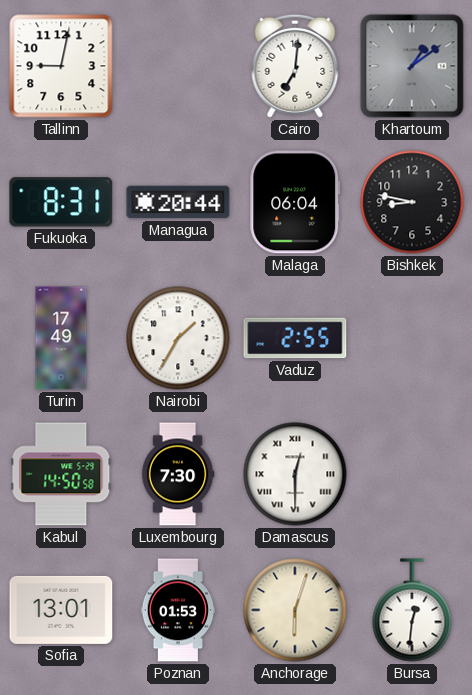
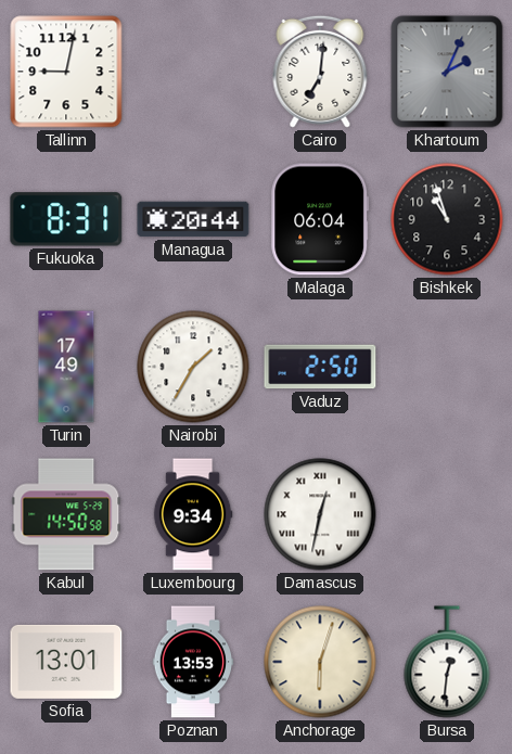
Khartoum: 1:09 -> 2:04
Bishkek: 8:47 -> 10:57
Vaduz: 2:55 -> 2:50
Luxembourg: 7:30 -> 9:34
Damascus: 12:30 -> 12:32
Poznan: 01:53 -> 13:53
